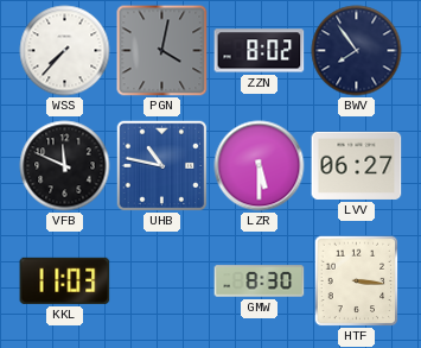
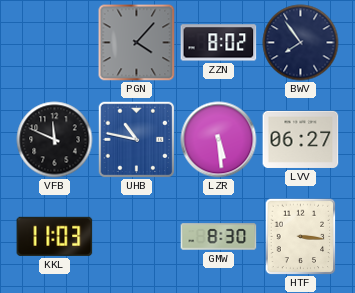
WSS: 7:37 -> none
PGN: 4:02 -> 4:07
LZR: 5:30 -> 5:29
